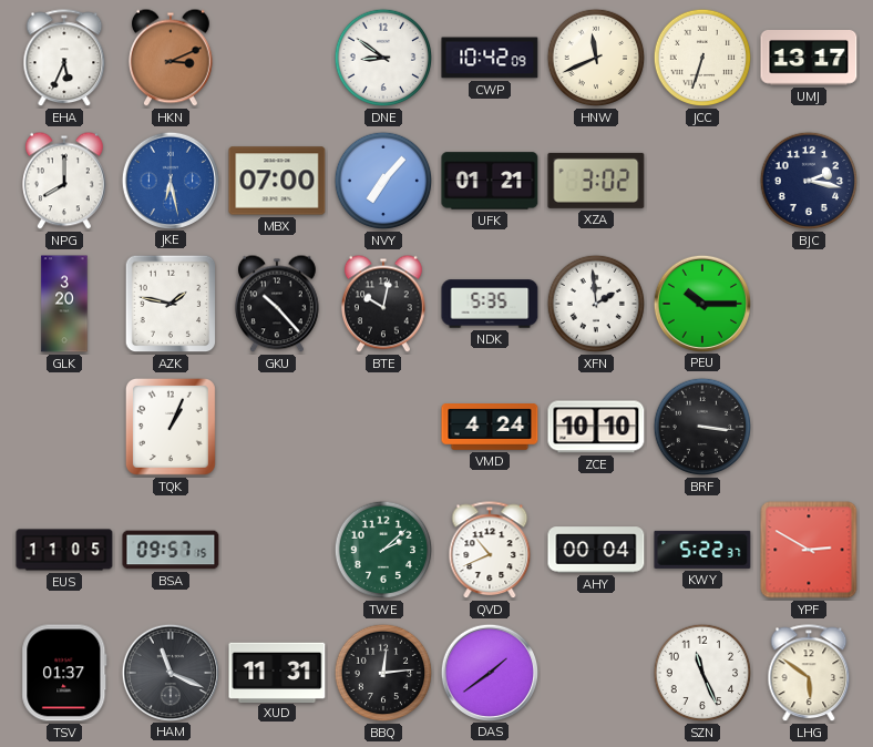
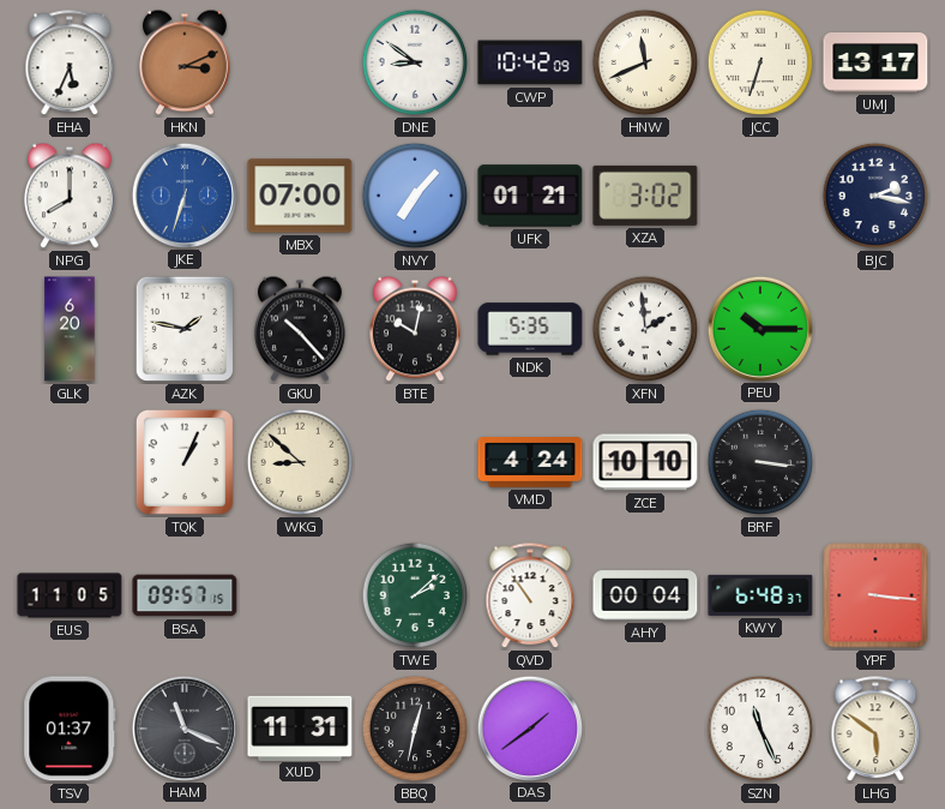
JKE: 6:28 -> 6:33
GLK: 3:20 -> 6:20
WKG: none -> 8:52
QVD: 10:41 -> 10:54
KWY: 5:22 -> 6:48
YPF: 2:50 -> 3:16
BBQ: 12:14 -> 12:32
